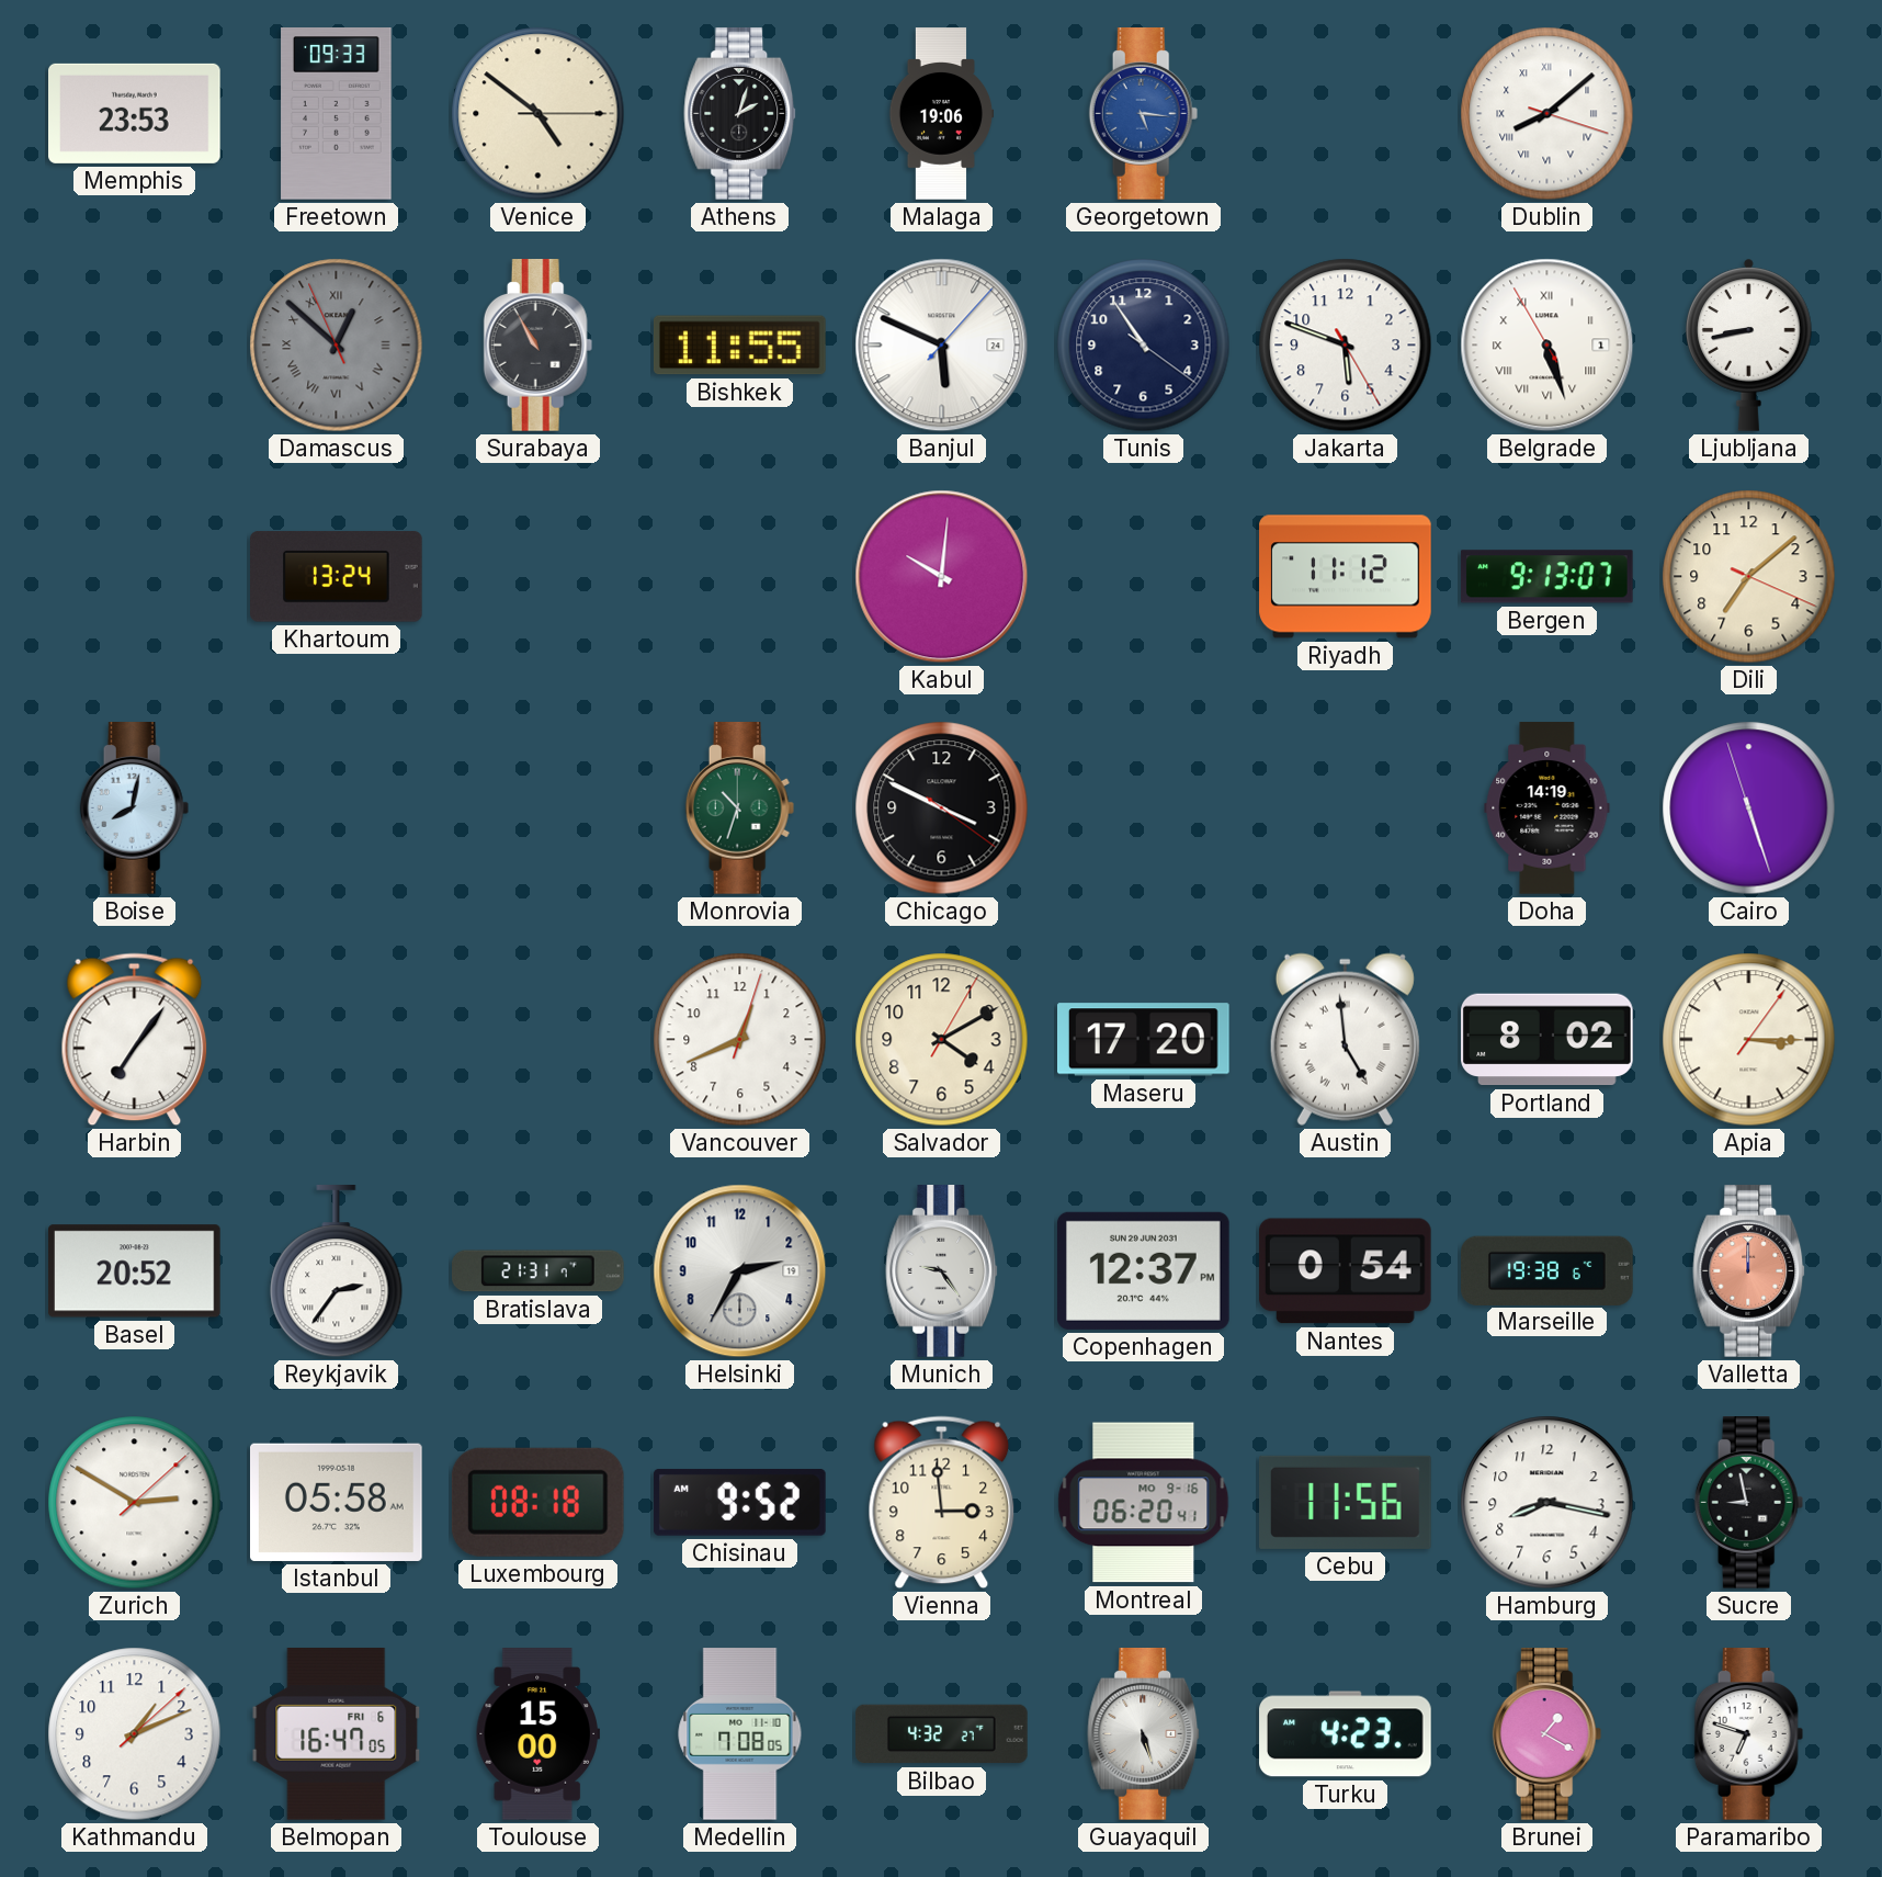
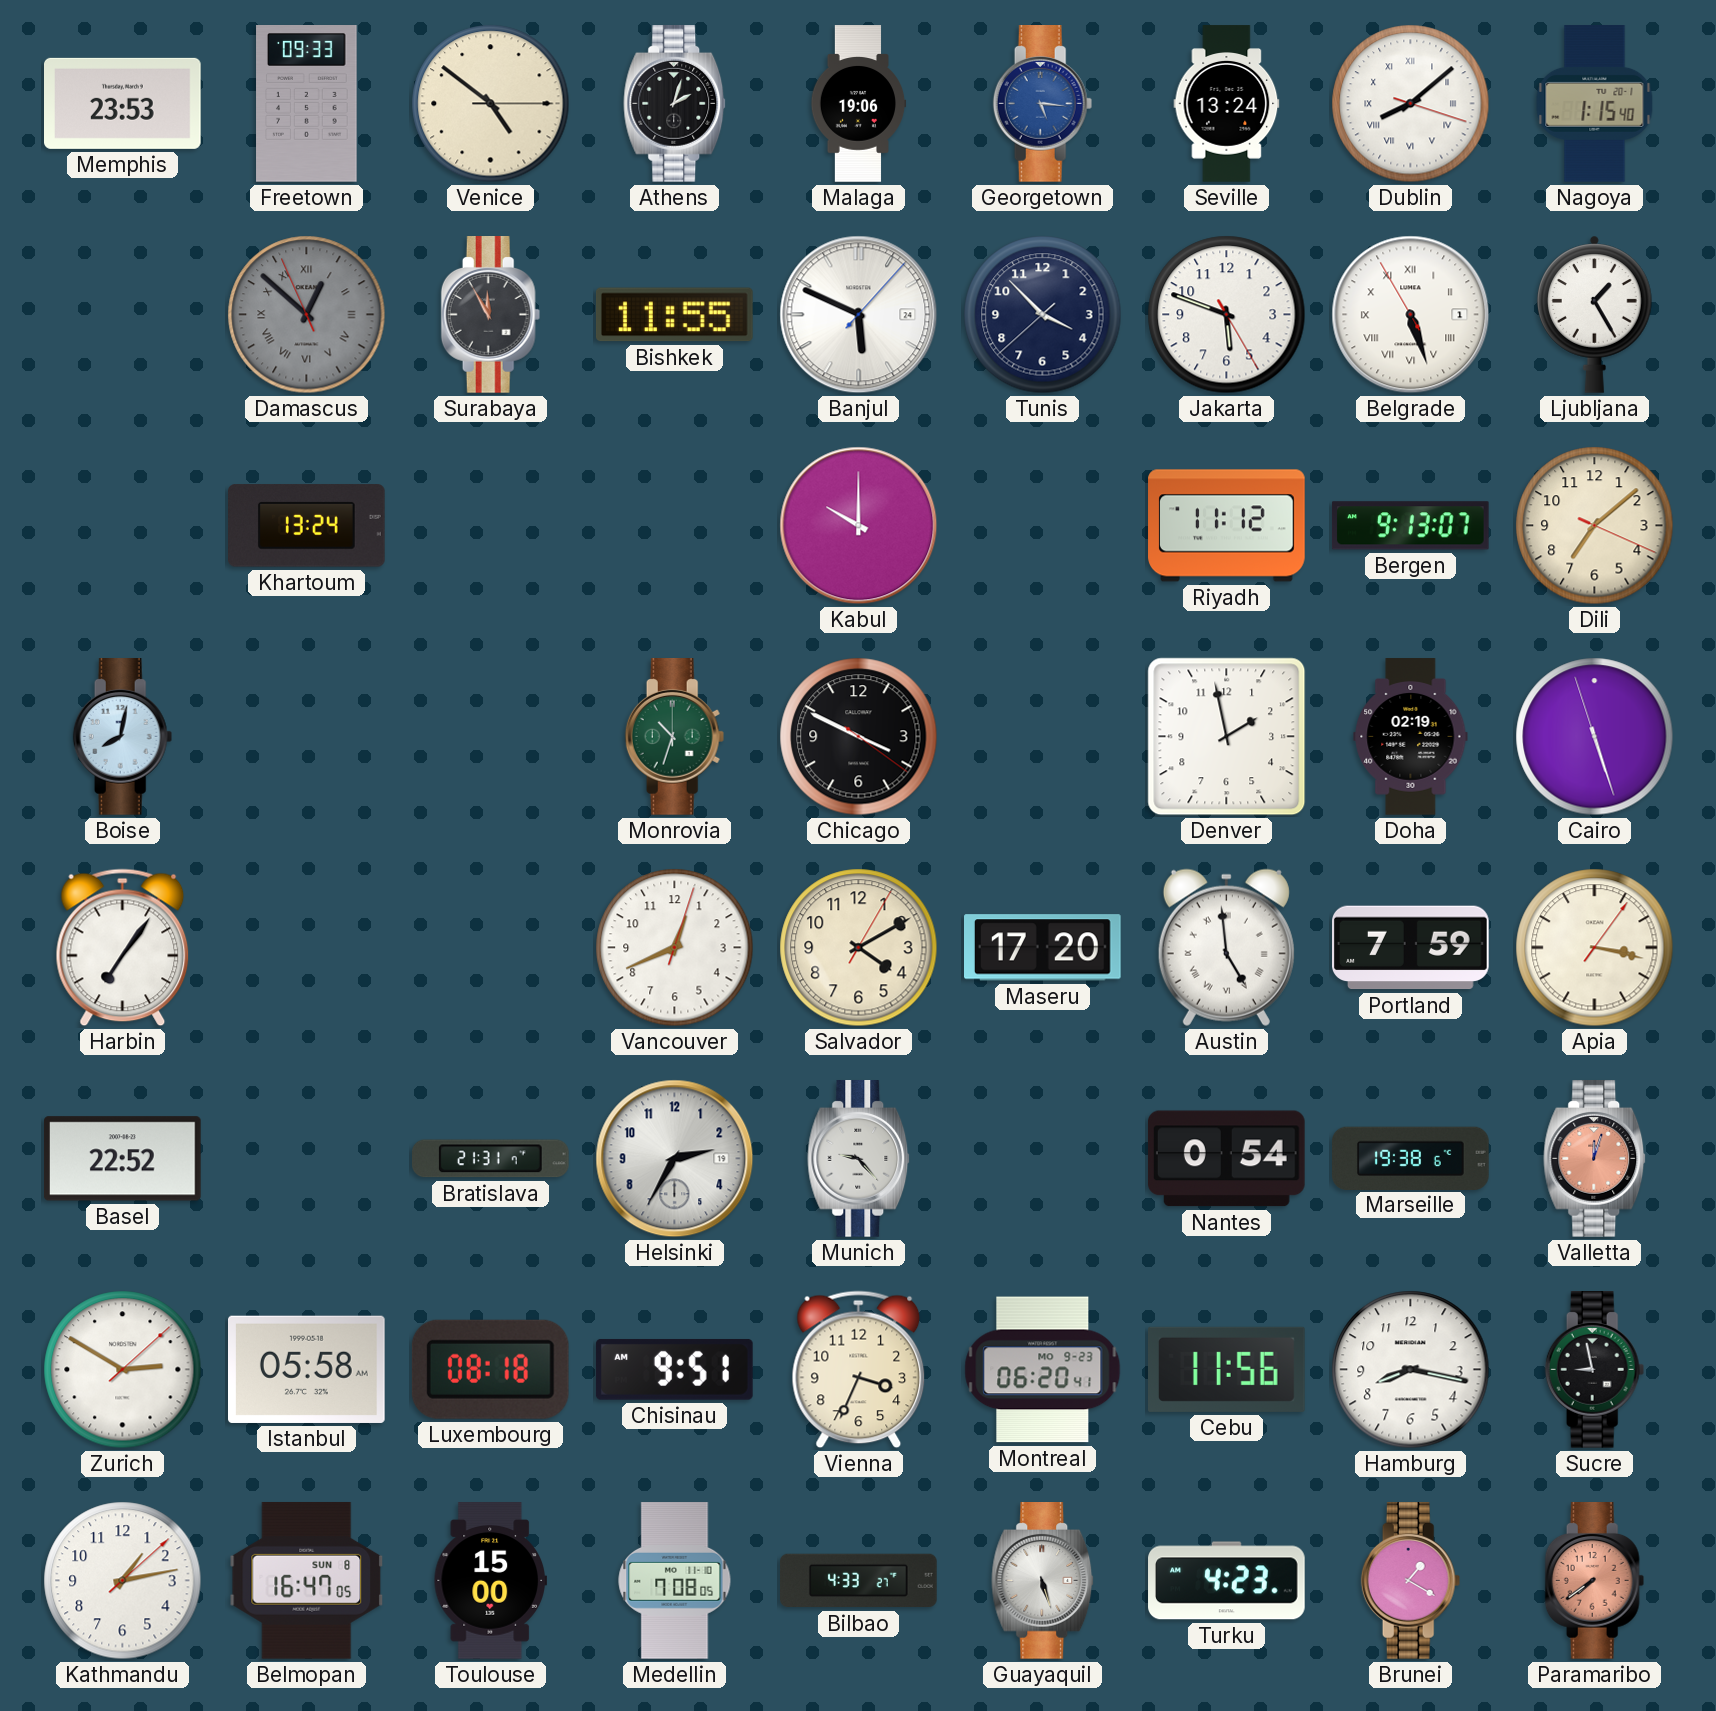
Seville: none -> 13:24
Nagoya: none -> 1:15
Surabaya: 10:55 -> 11:55
Tunis: 10:54 -> 3:52
Ljubljana: 8:43 -> 1:25
Kabul: 10:01 -> 10:00
Denver: none -> 1:58
Doha: 14:19 -> 02:19
Portland: 8:02 -> 7:59
Apia: 3:15 -> 3:17
Basel: 20:52 -> 22:52
Reykjavik: 2:36 -> none
Munich: 9:24 -> 9:23
Copenhagen: 12:37 -> none
Valletta: 12:00 -> 12:03
Chisinau: 9:52 -> 9:51
Vienna: 2:59 -> 3:34
Montreal date: MO 9-16 -> MO 9-23
Kathmandu: 1:11 -> 1:13
Belmopan date: FRI 6 -> SUN 8
Bilbao: 4:32 -> 4:33
Paramaribo: 6:48 -> 7:39
Paramaribo dial: white -> salmon
